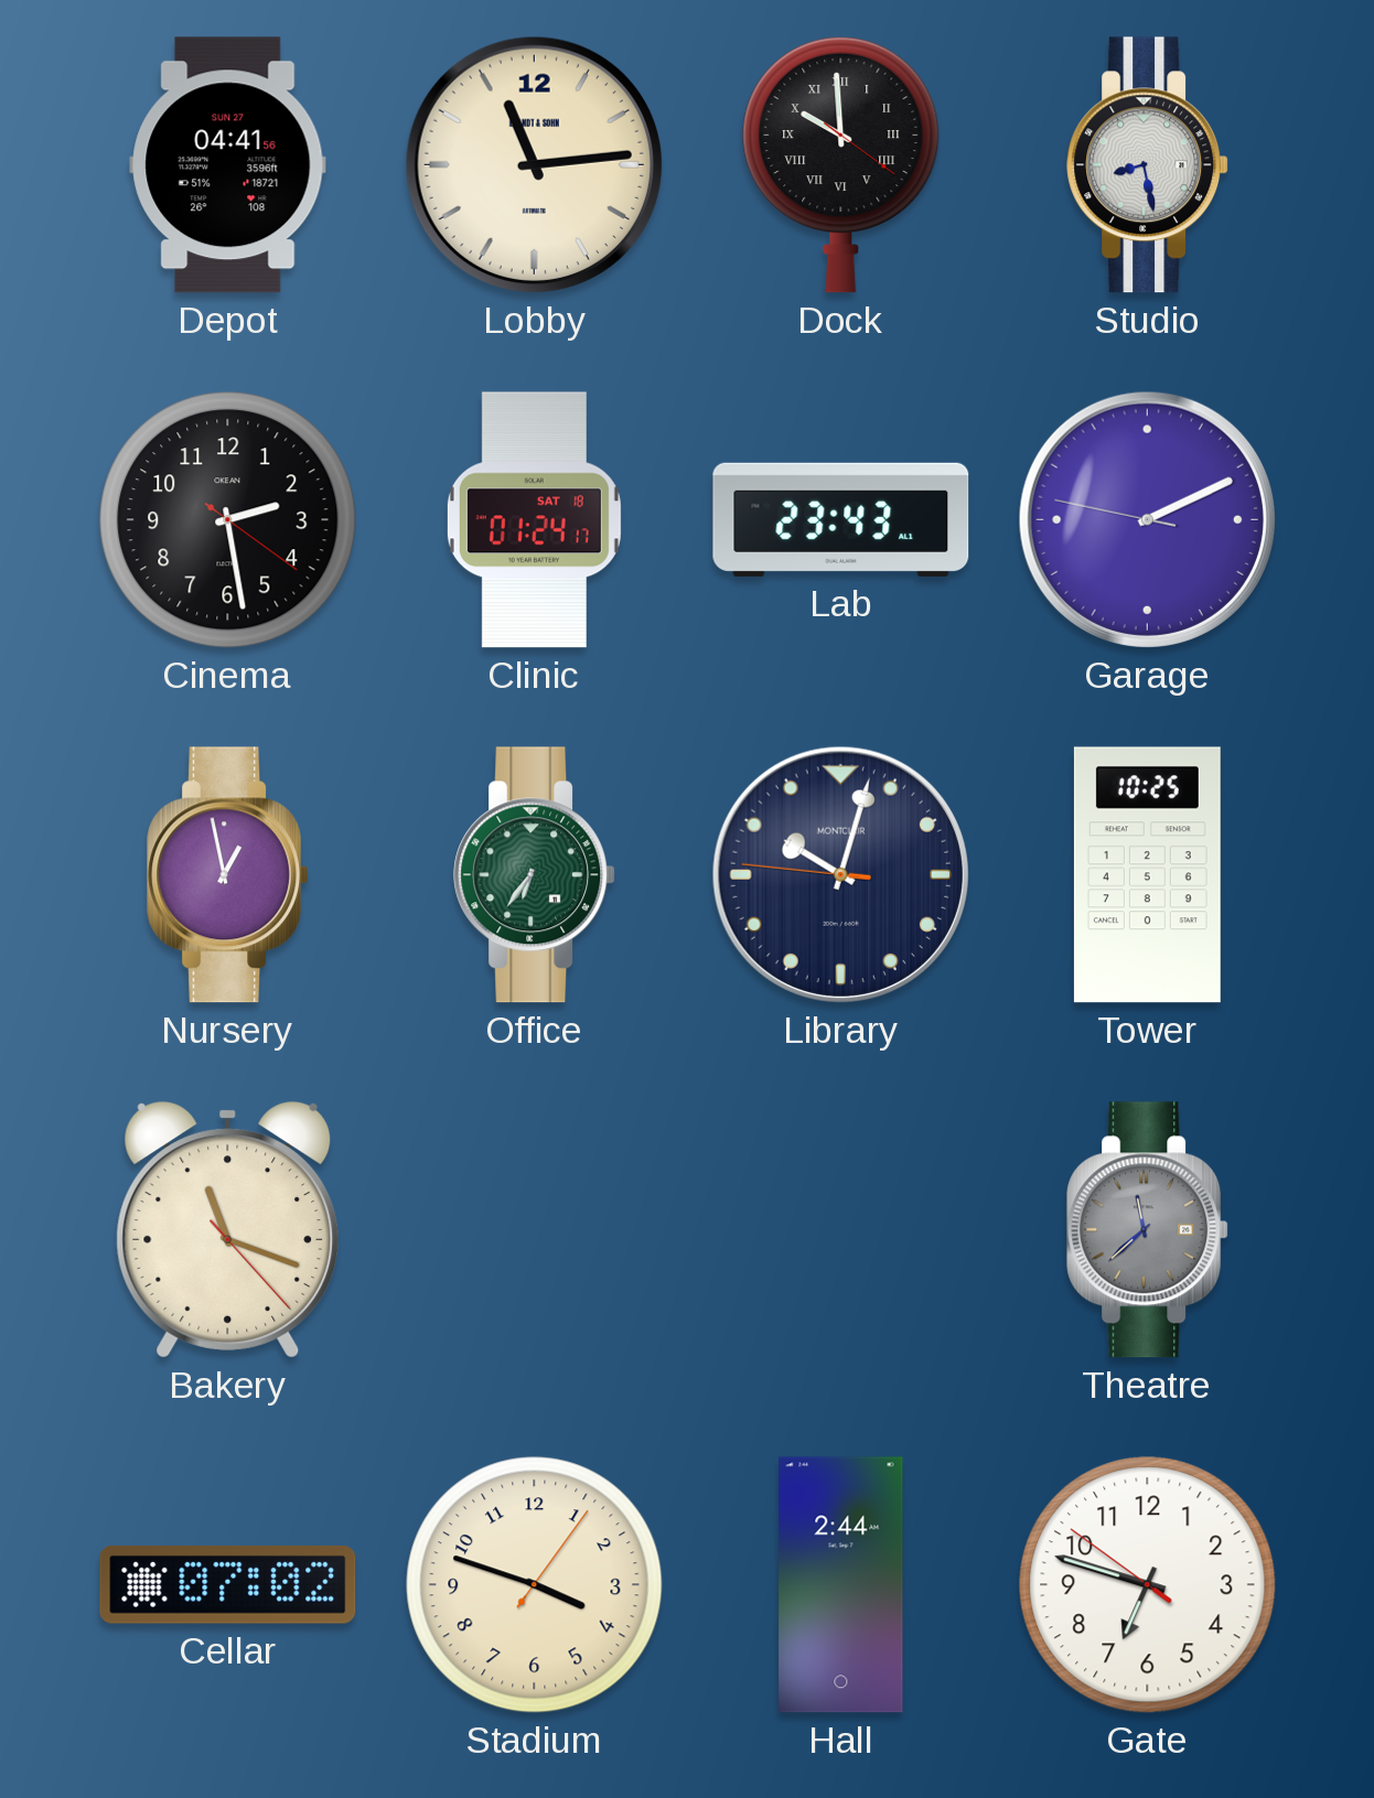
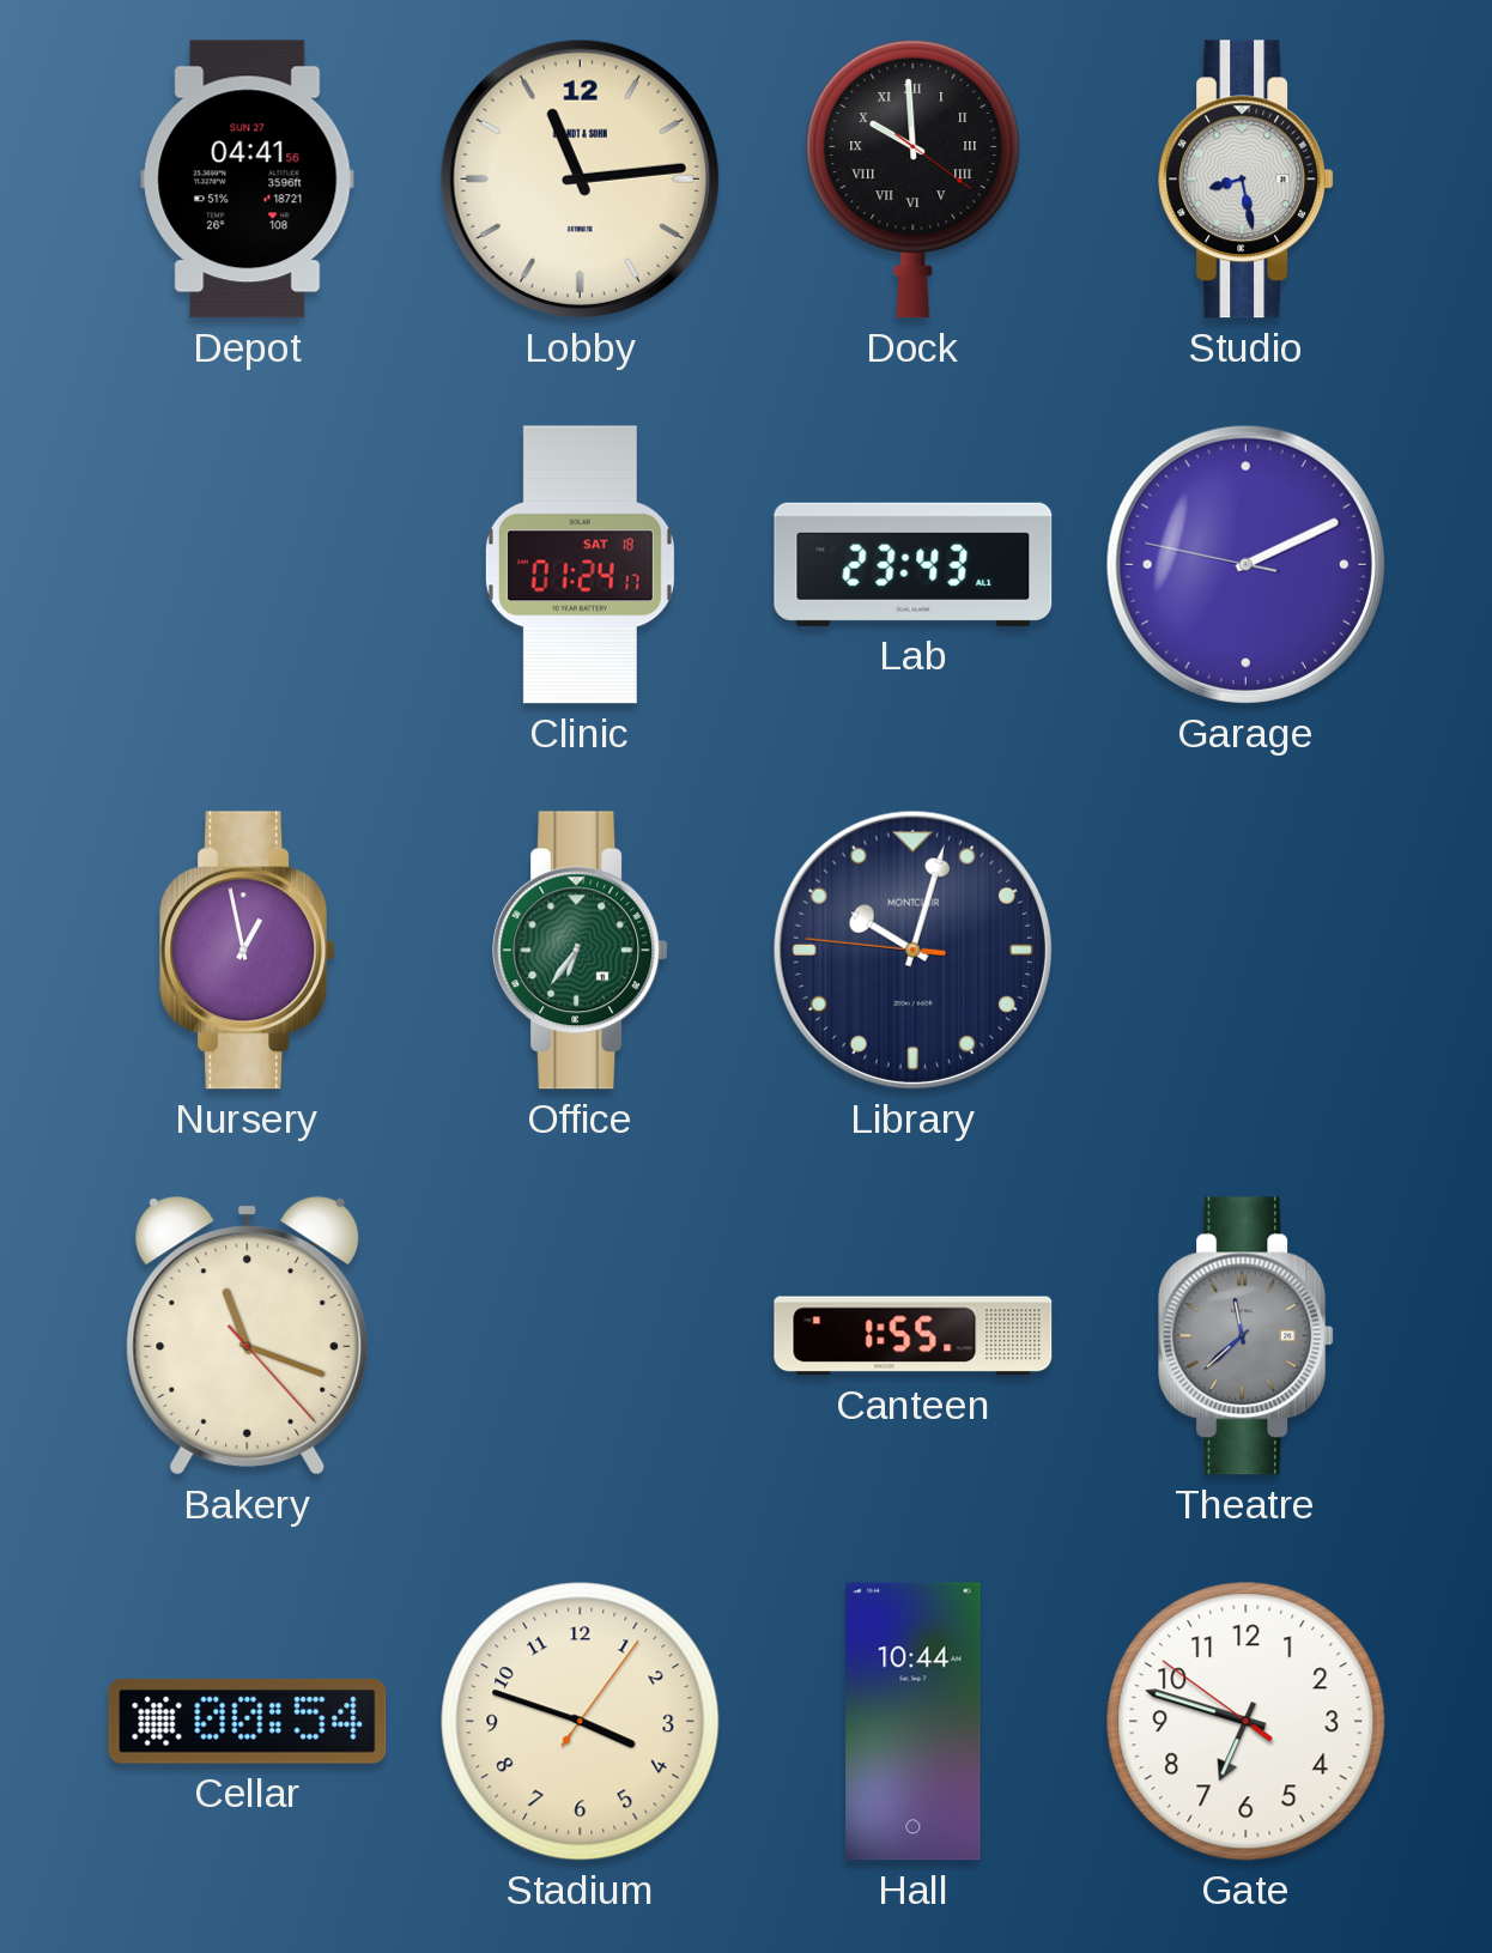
Cinema: 2:28 -> none
Tower: 10:25 -> none
Canteen: none -> 1:55
Cellar: 07:02 -> 00:54
Hall: 2:44 -> 10:44
